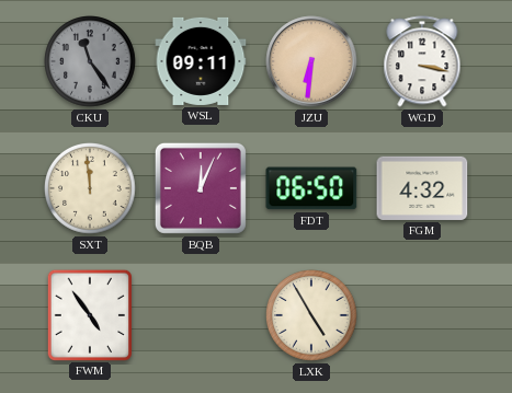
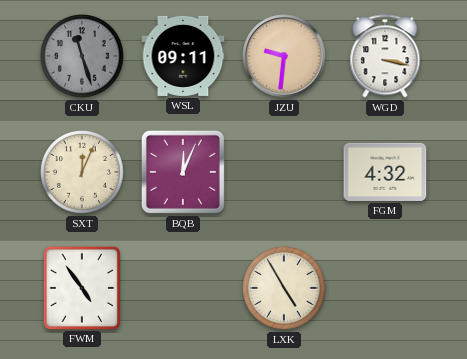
CKU: 11:24 -> 11:27
JZU: 6:31 -> 9:31
SXT: 11:59 -> 12:04
FDT: 06:50 -> none
